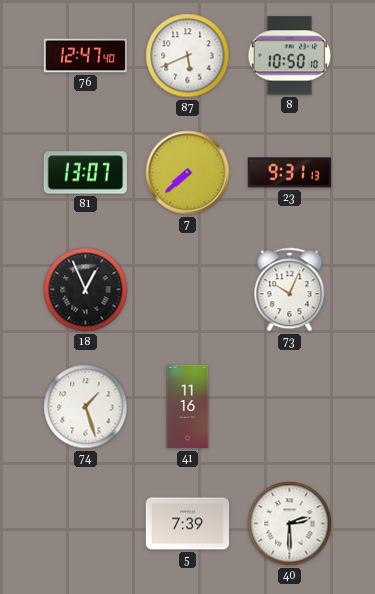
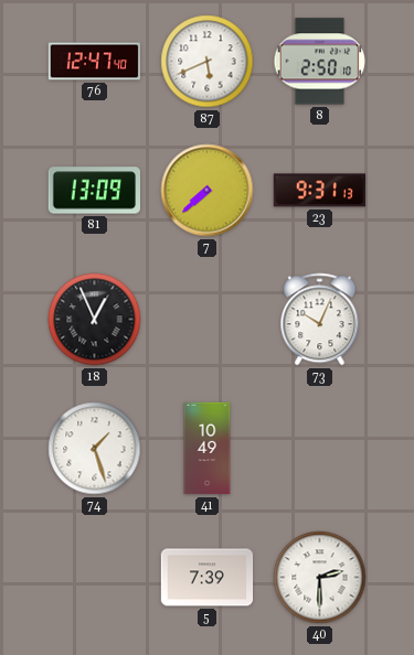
8: 10:50 -> 2:50
81: 13:07 -> 13:09
41: 11:16 -> 10:49
